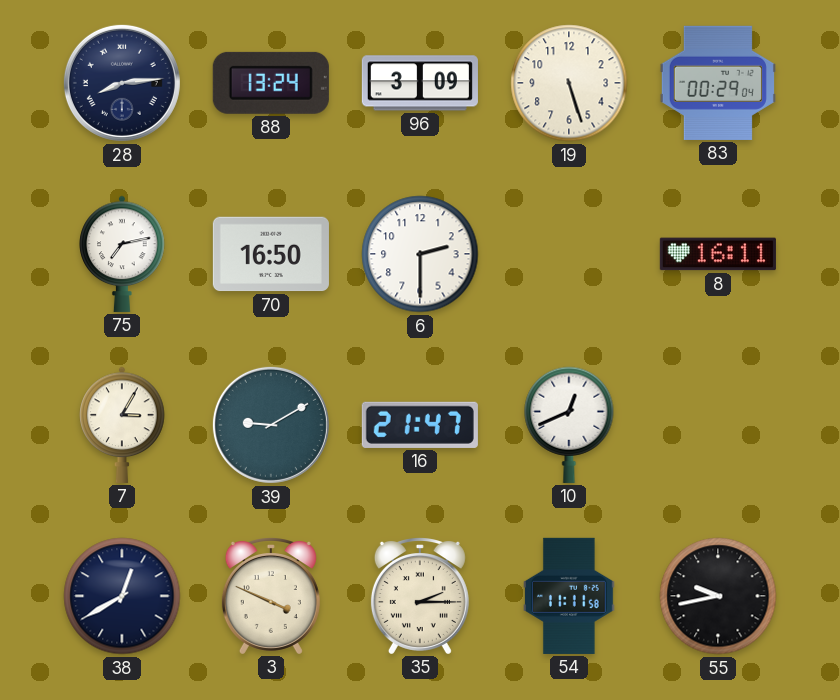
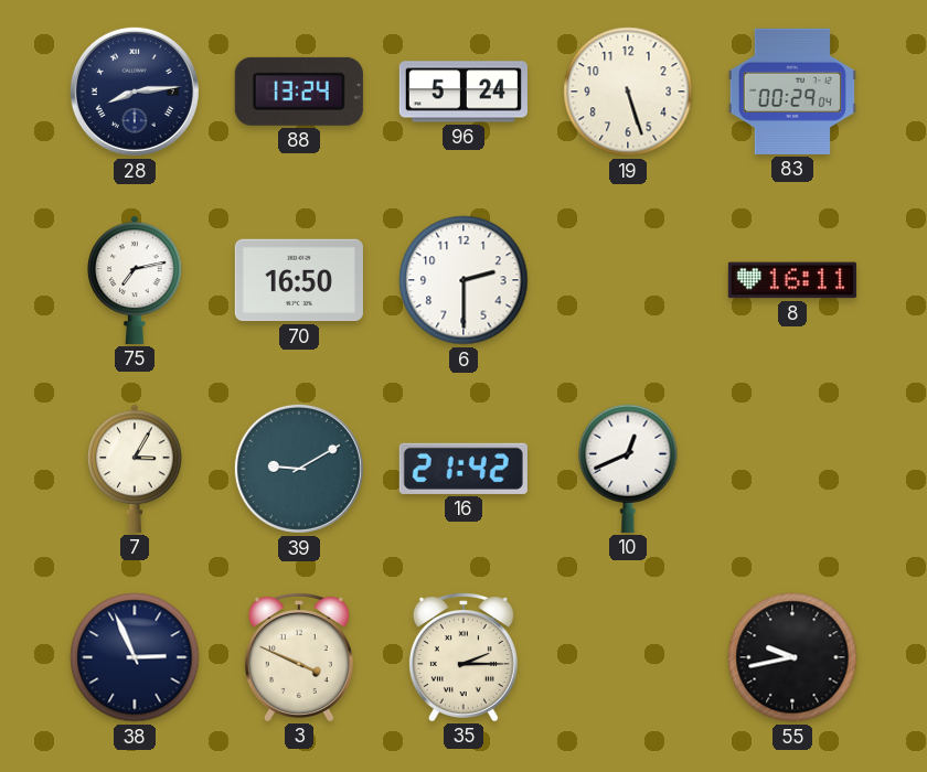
96: 3:09 -> 5:24
16: 21:47 -> 21:42
38: 12:40 -> 2:56
54: 11:11 -> none
